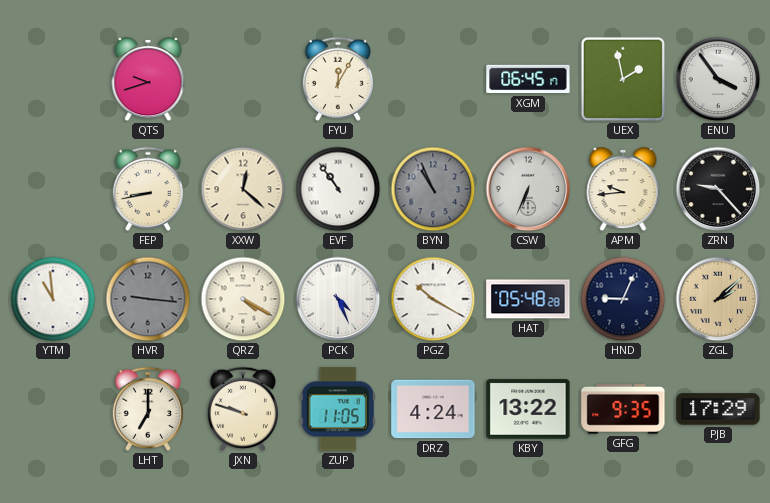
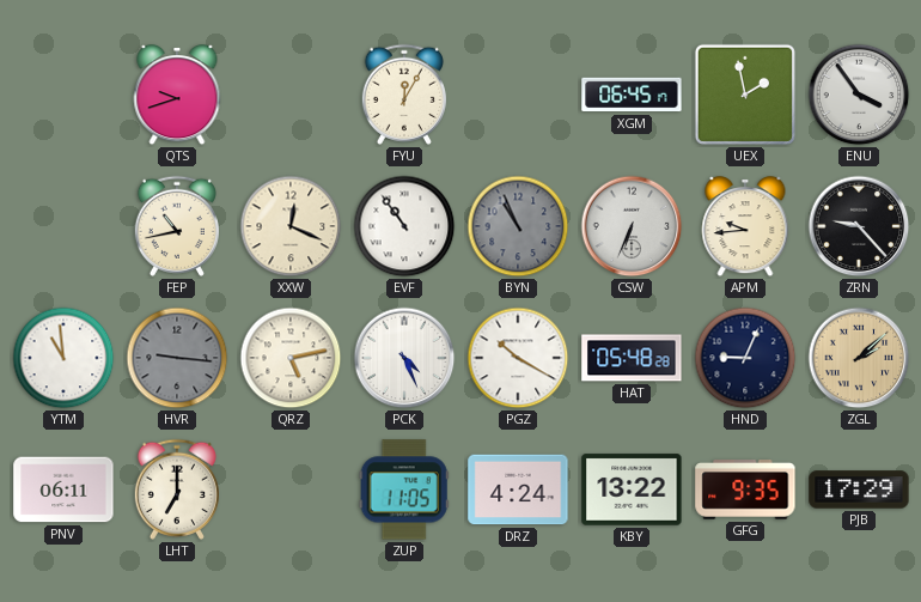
FEP: 8:43 -> 10:43
XXW: 12:22 -> 12:19
QRZ: 4:20 -> 5:13
PNV: none -> 06:11
JXN: 9:48 -> none
